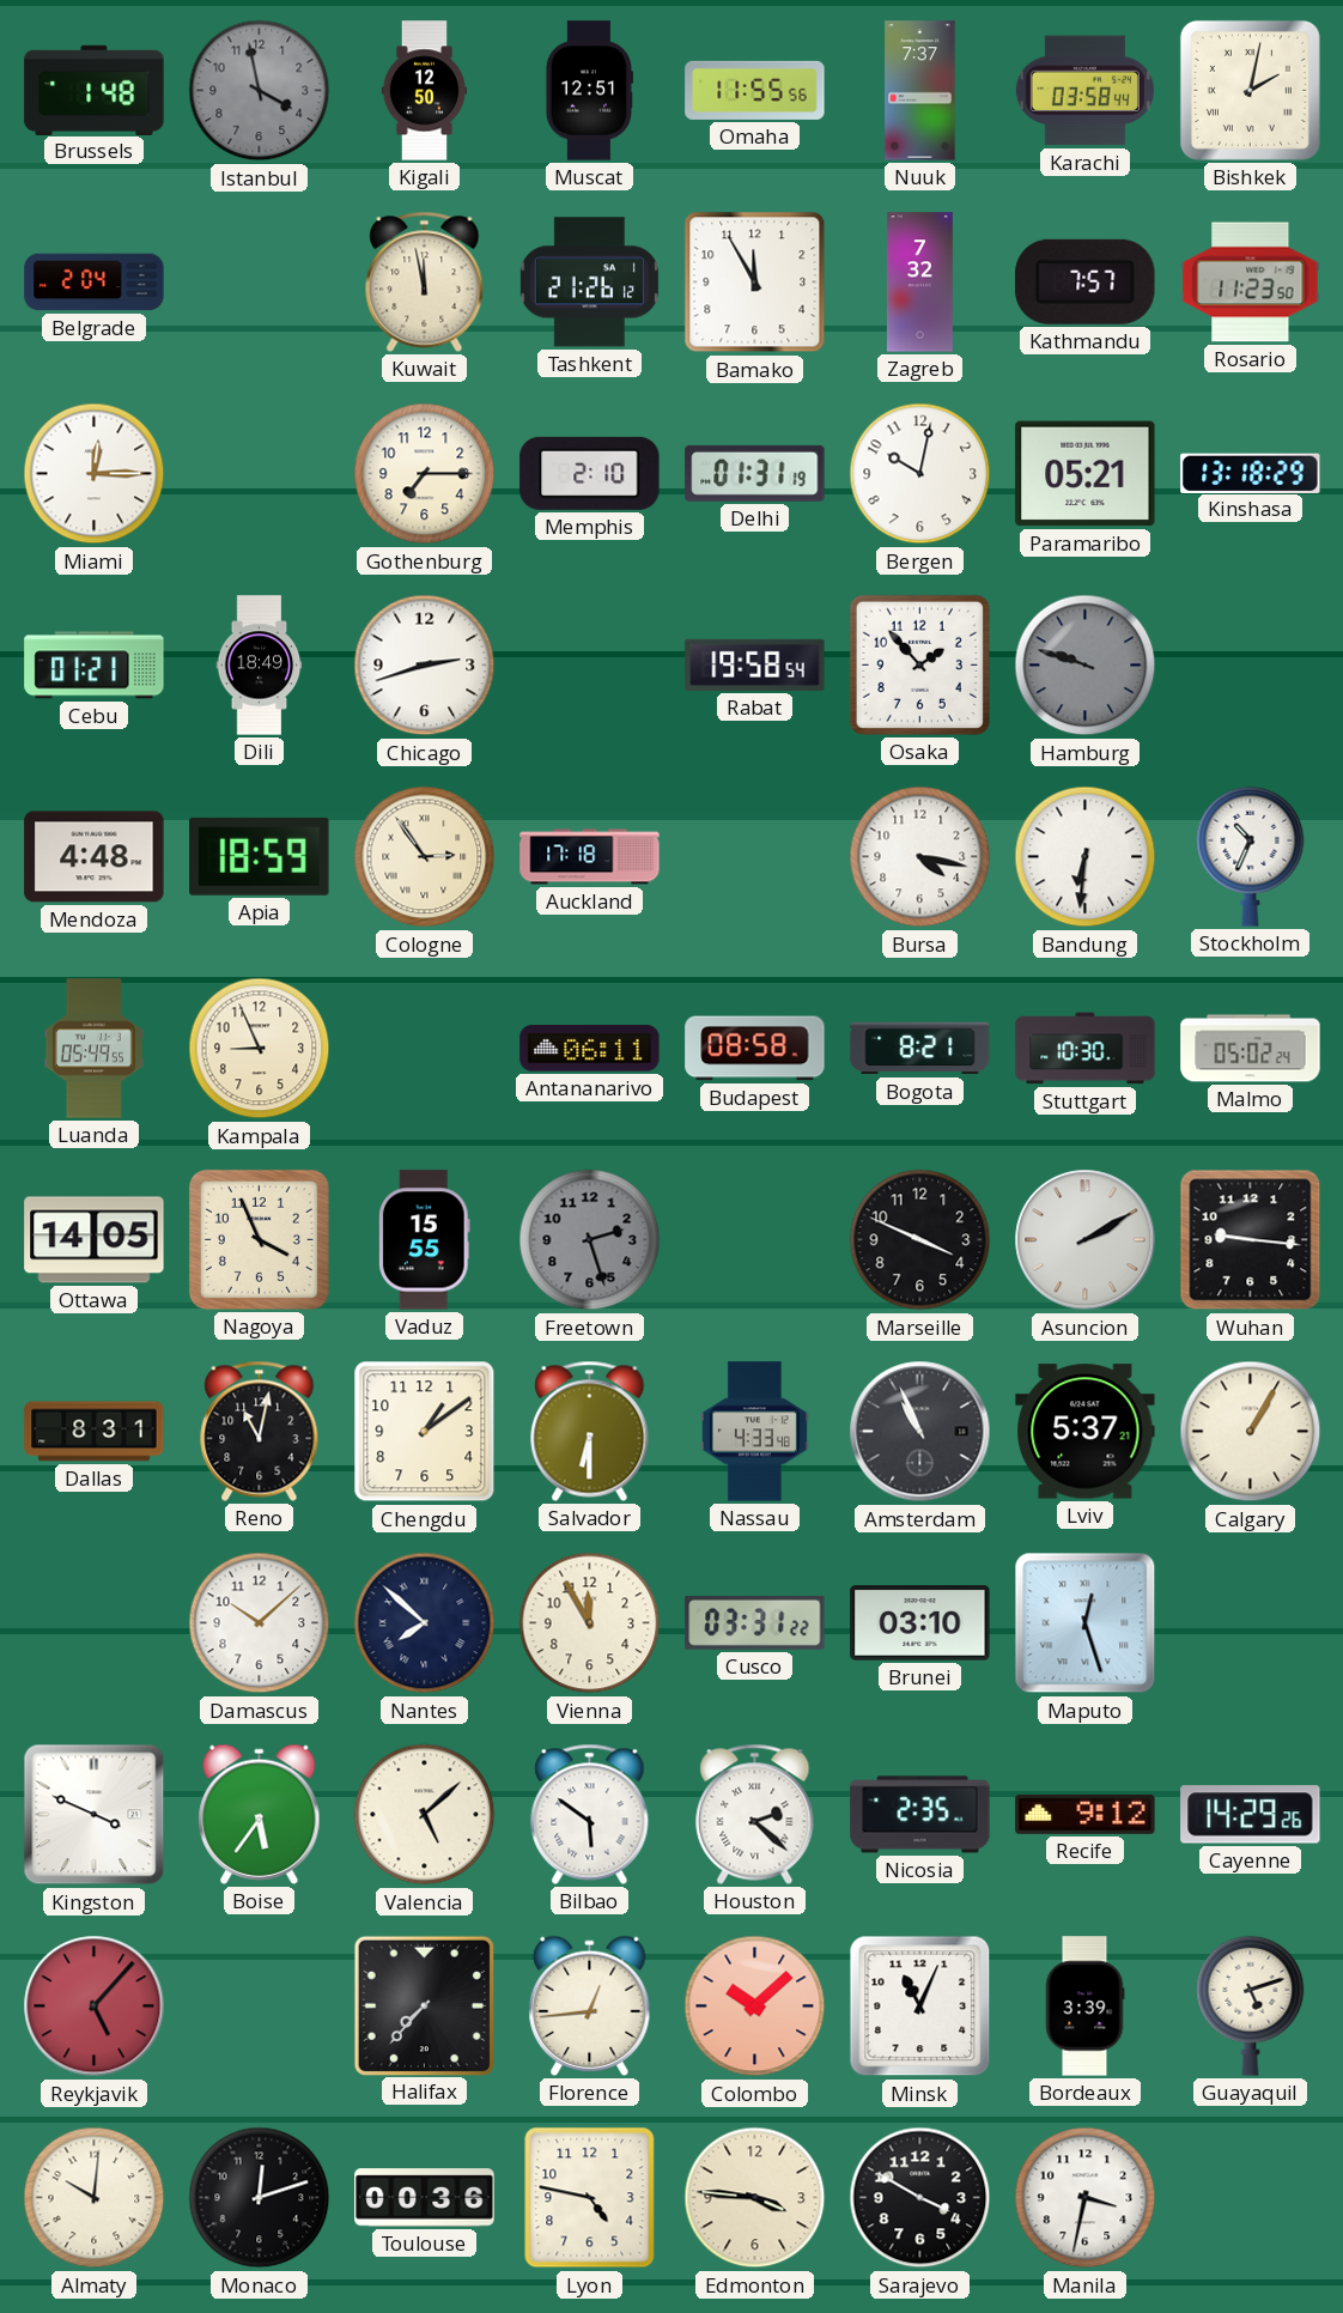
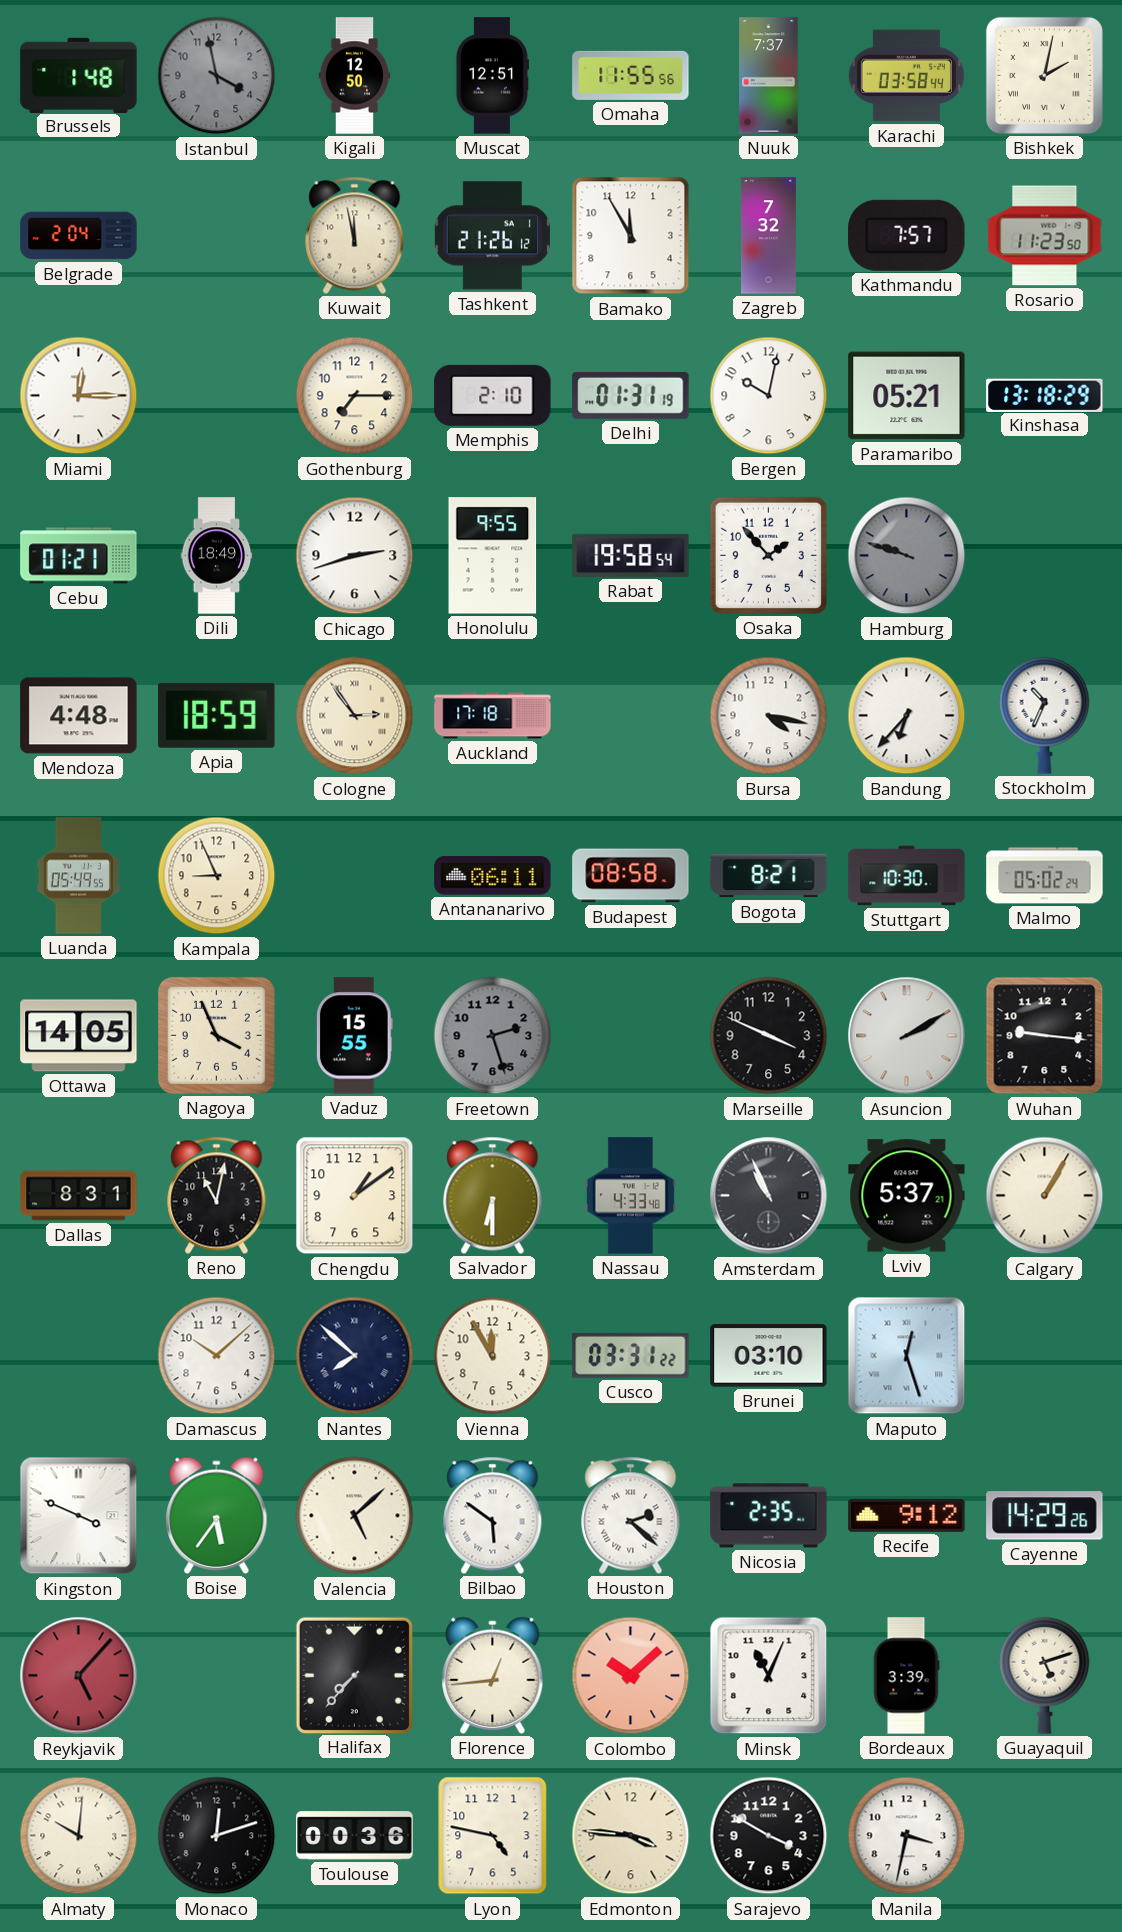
Honolulu: none -> 9:55
Bandung: 6:31 -> 6:37
